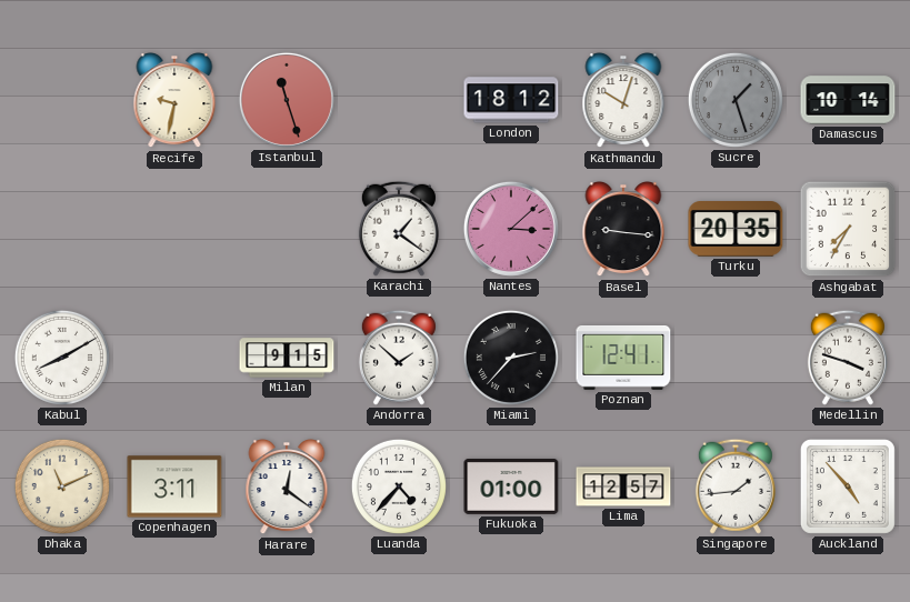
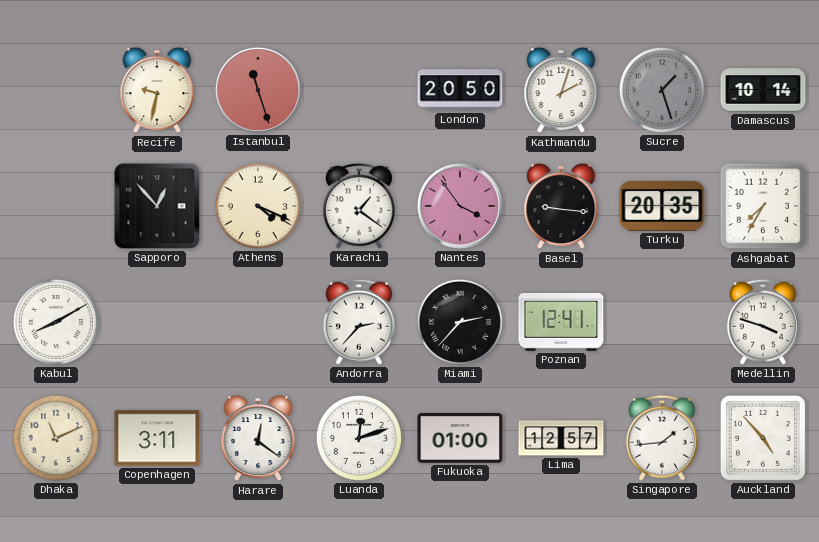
London: 18:12 -> 20:50
Kathmandu: 10:03 -> 2:03
Sapporo: none -> 12:53
Athens: none -> 4:19
Nantes: 3:08 -> 3:54
Milan: 9:15 -> none
Andorra: 1:52 -> 2:37
Luanda: 4:37 -> 12:12
